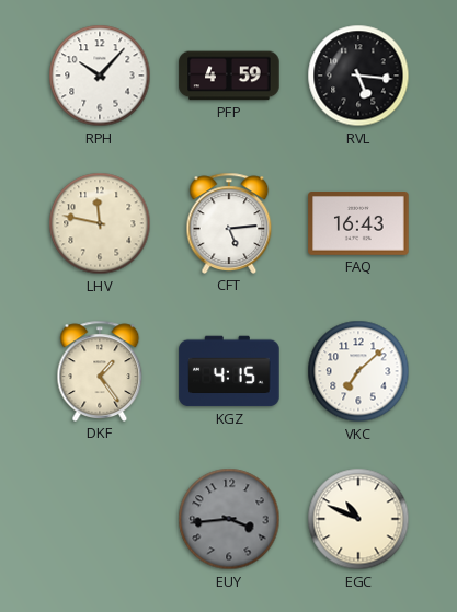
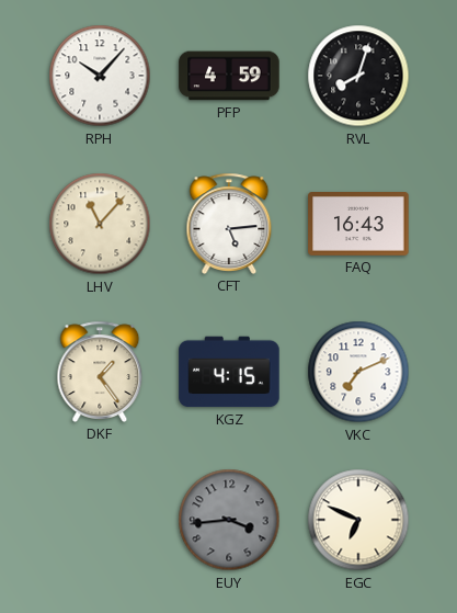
RVL: 5:16 -> 8:03
LHV: 11:47 -> 11:07
VKC: 7:08 -> 7:11
EGC: 10:49 -> 6:49
